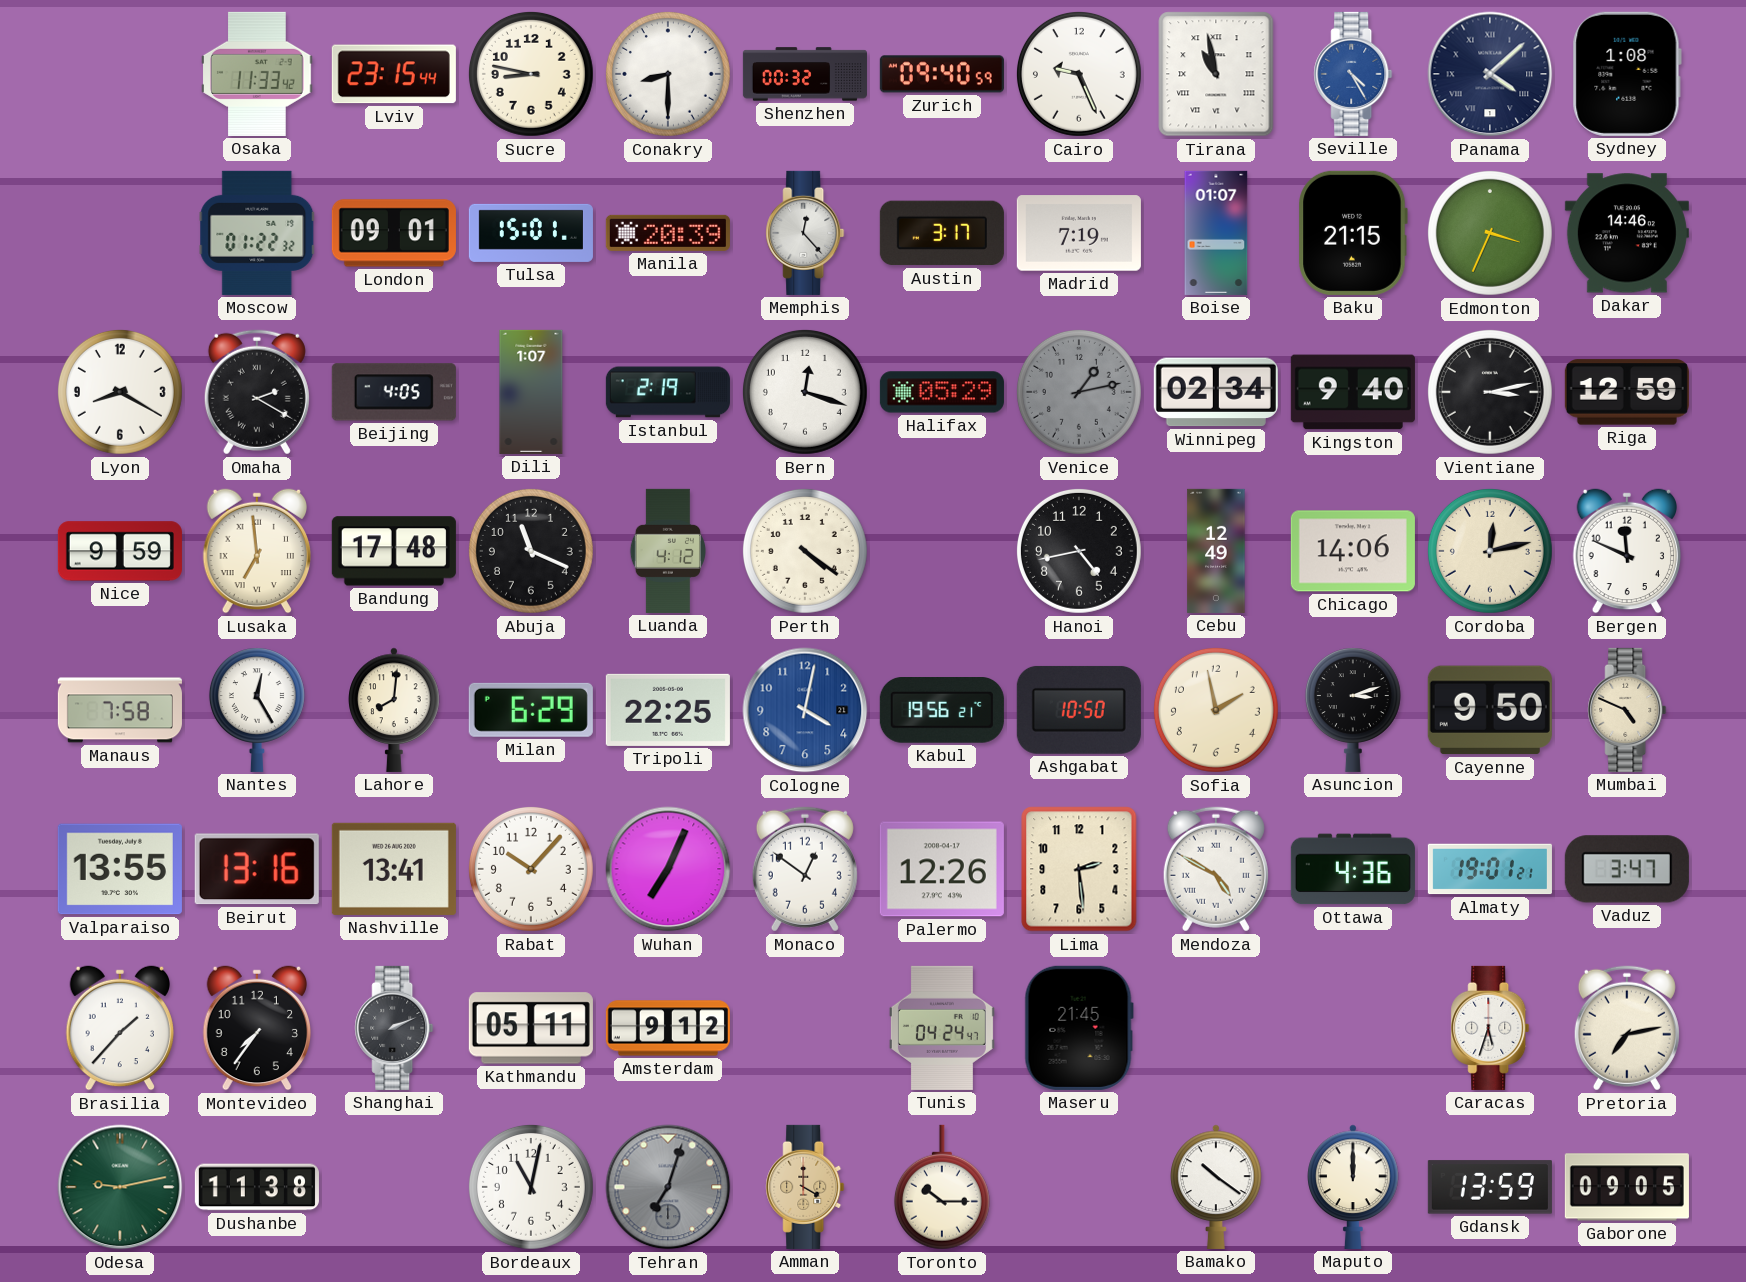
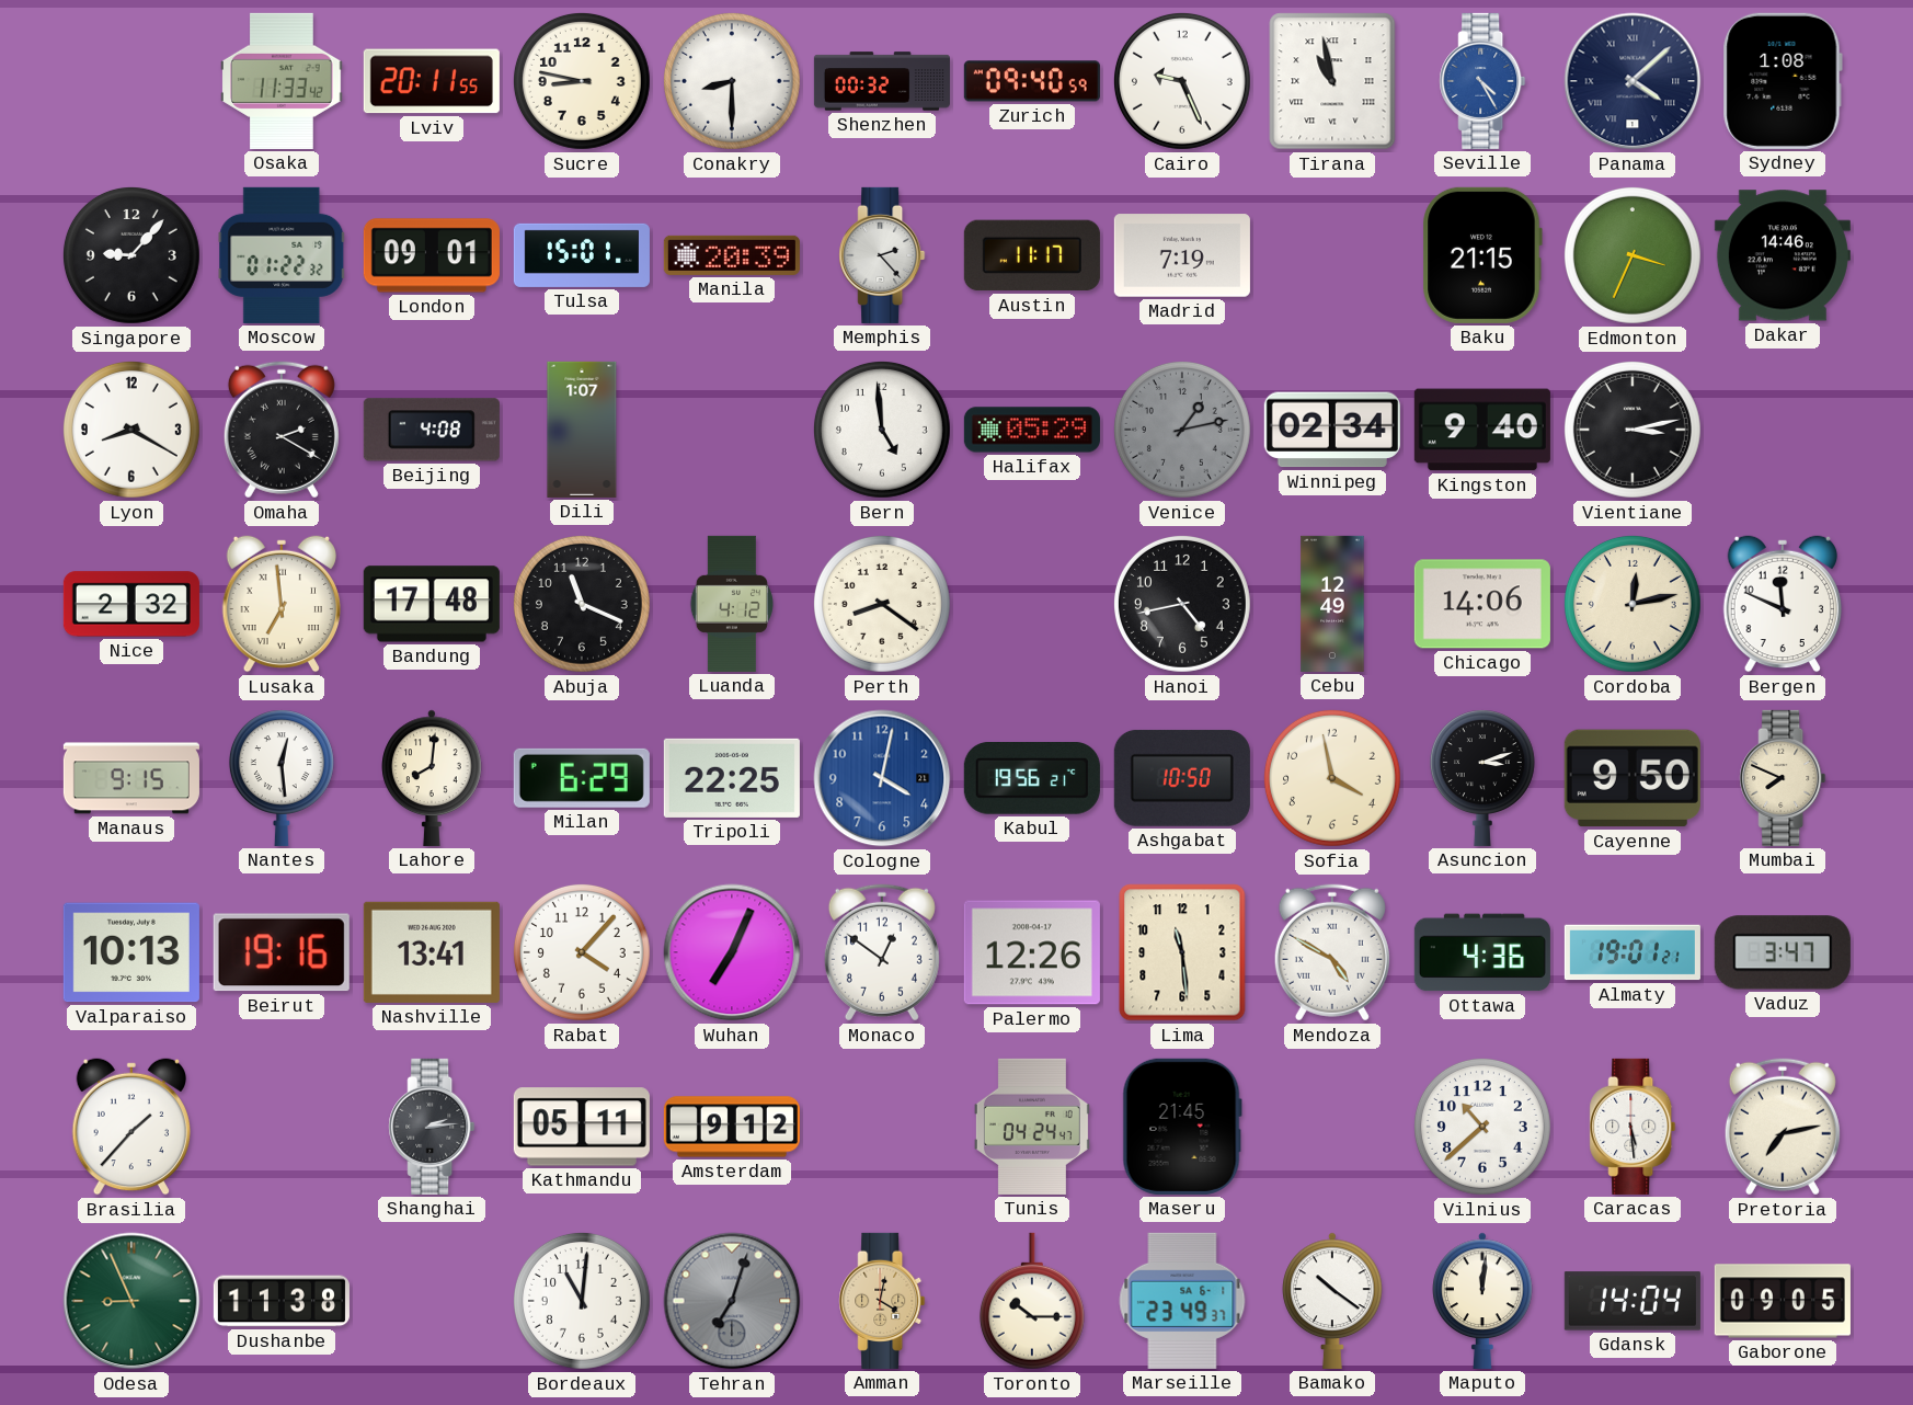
Lviv: 23:15 -> 20:11
Singapore: none -> 9:07
Memphis: 12:23 -> 2:23
Austin: 3:17 -> 11:17
Boise: 01:07 -> none
Beijing: 4:05 -> 4:08
Istanbul: 2:19 -> none
Bern: 12:18 -> 4:59
Riga: 12:59 -> none
Nice: 9:59 -> 2:32
Perth: 4:21 -> 8:21
Manaus: 7:58 -> 9:15
Nantes: 12:25 -> 12:29
Sofia: 1:58 -> 3:58
Mumbai: 4:49 -> 7:49
Valparaiso: 13:55 -> 10:13
Beirut: 13:16 -> 19:16
Rabat: 10:07 -> 4:07
Lima: 2:29 -> 11:29
Montevideo: 7:36 -> none
Shanghai: 2:11 -> 2:14
Vilnius: none -> 10:38
Caracas: 5:33 -> 5:29
Odesa: 9:13 -> 8:56
Bordeaux: 11:02 -> 11:01
Amman: 4:00 -> 4:02
Marseille: none -> 23:49
Maputo: 12:00 -> 12:01
Gdansk: 13:59 -> 14:04
